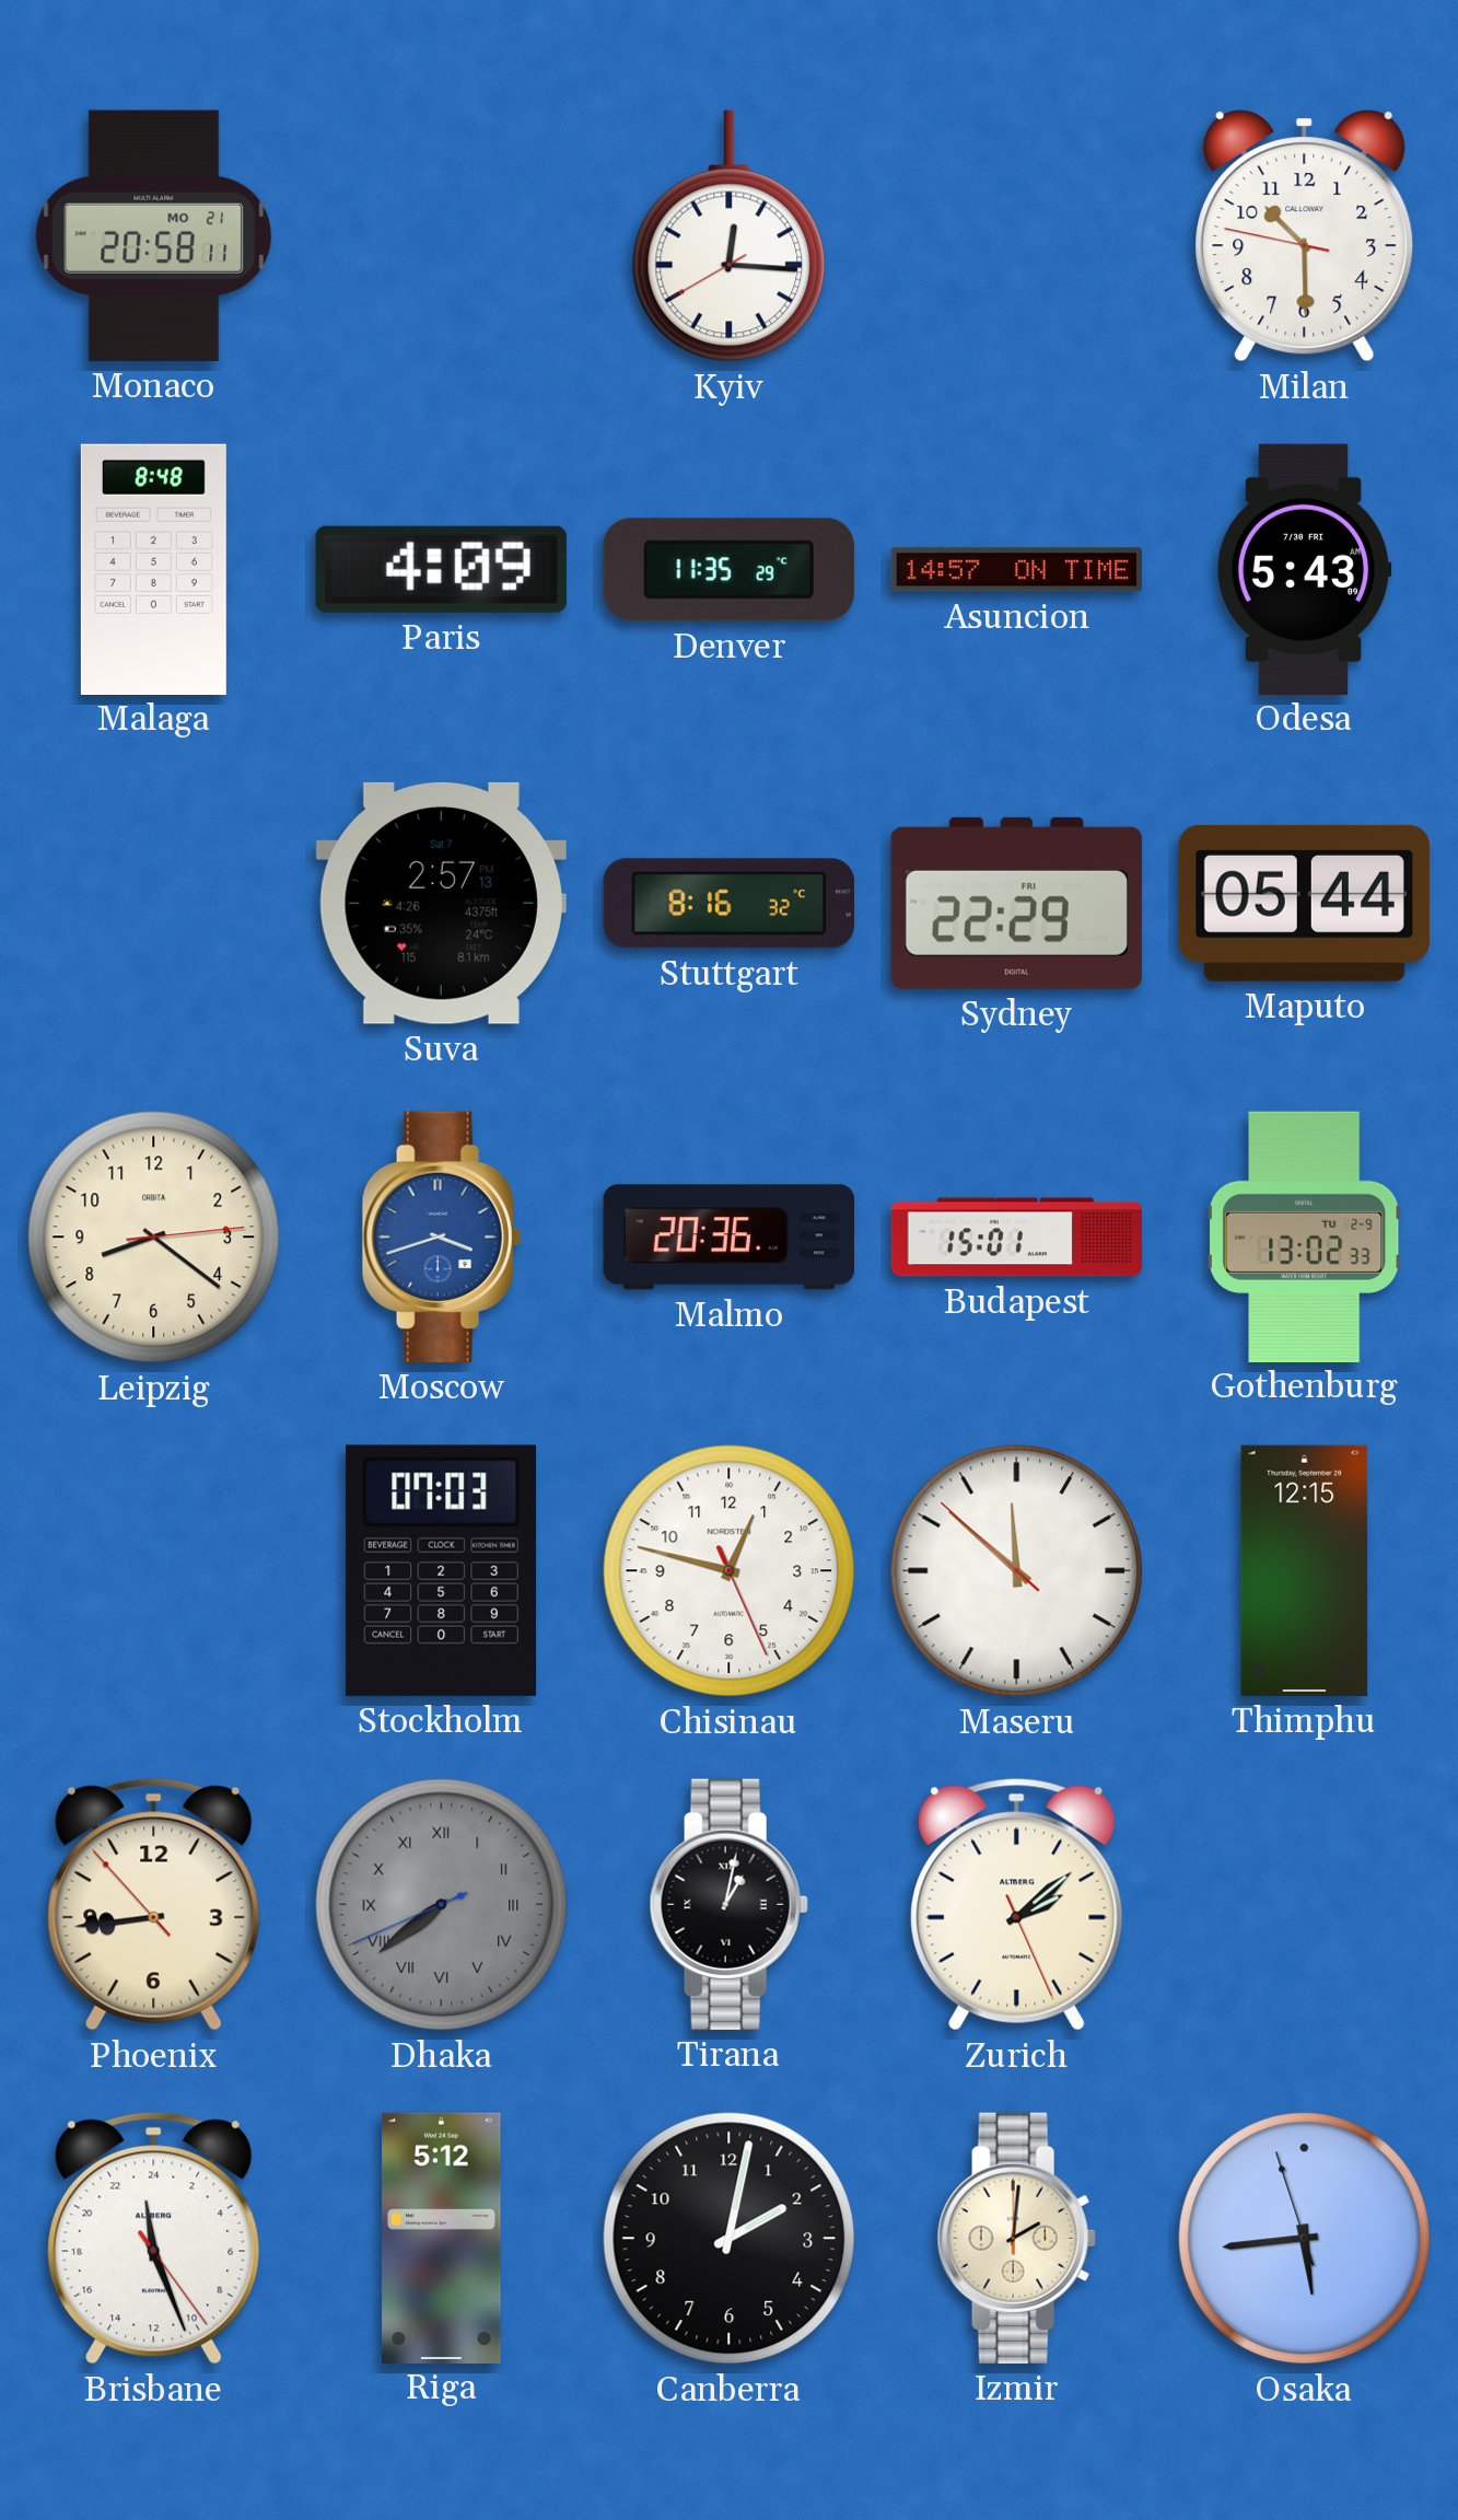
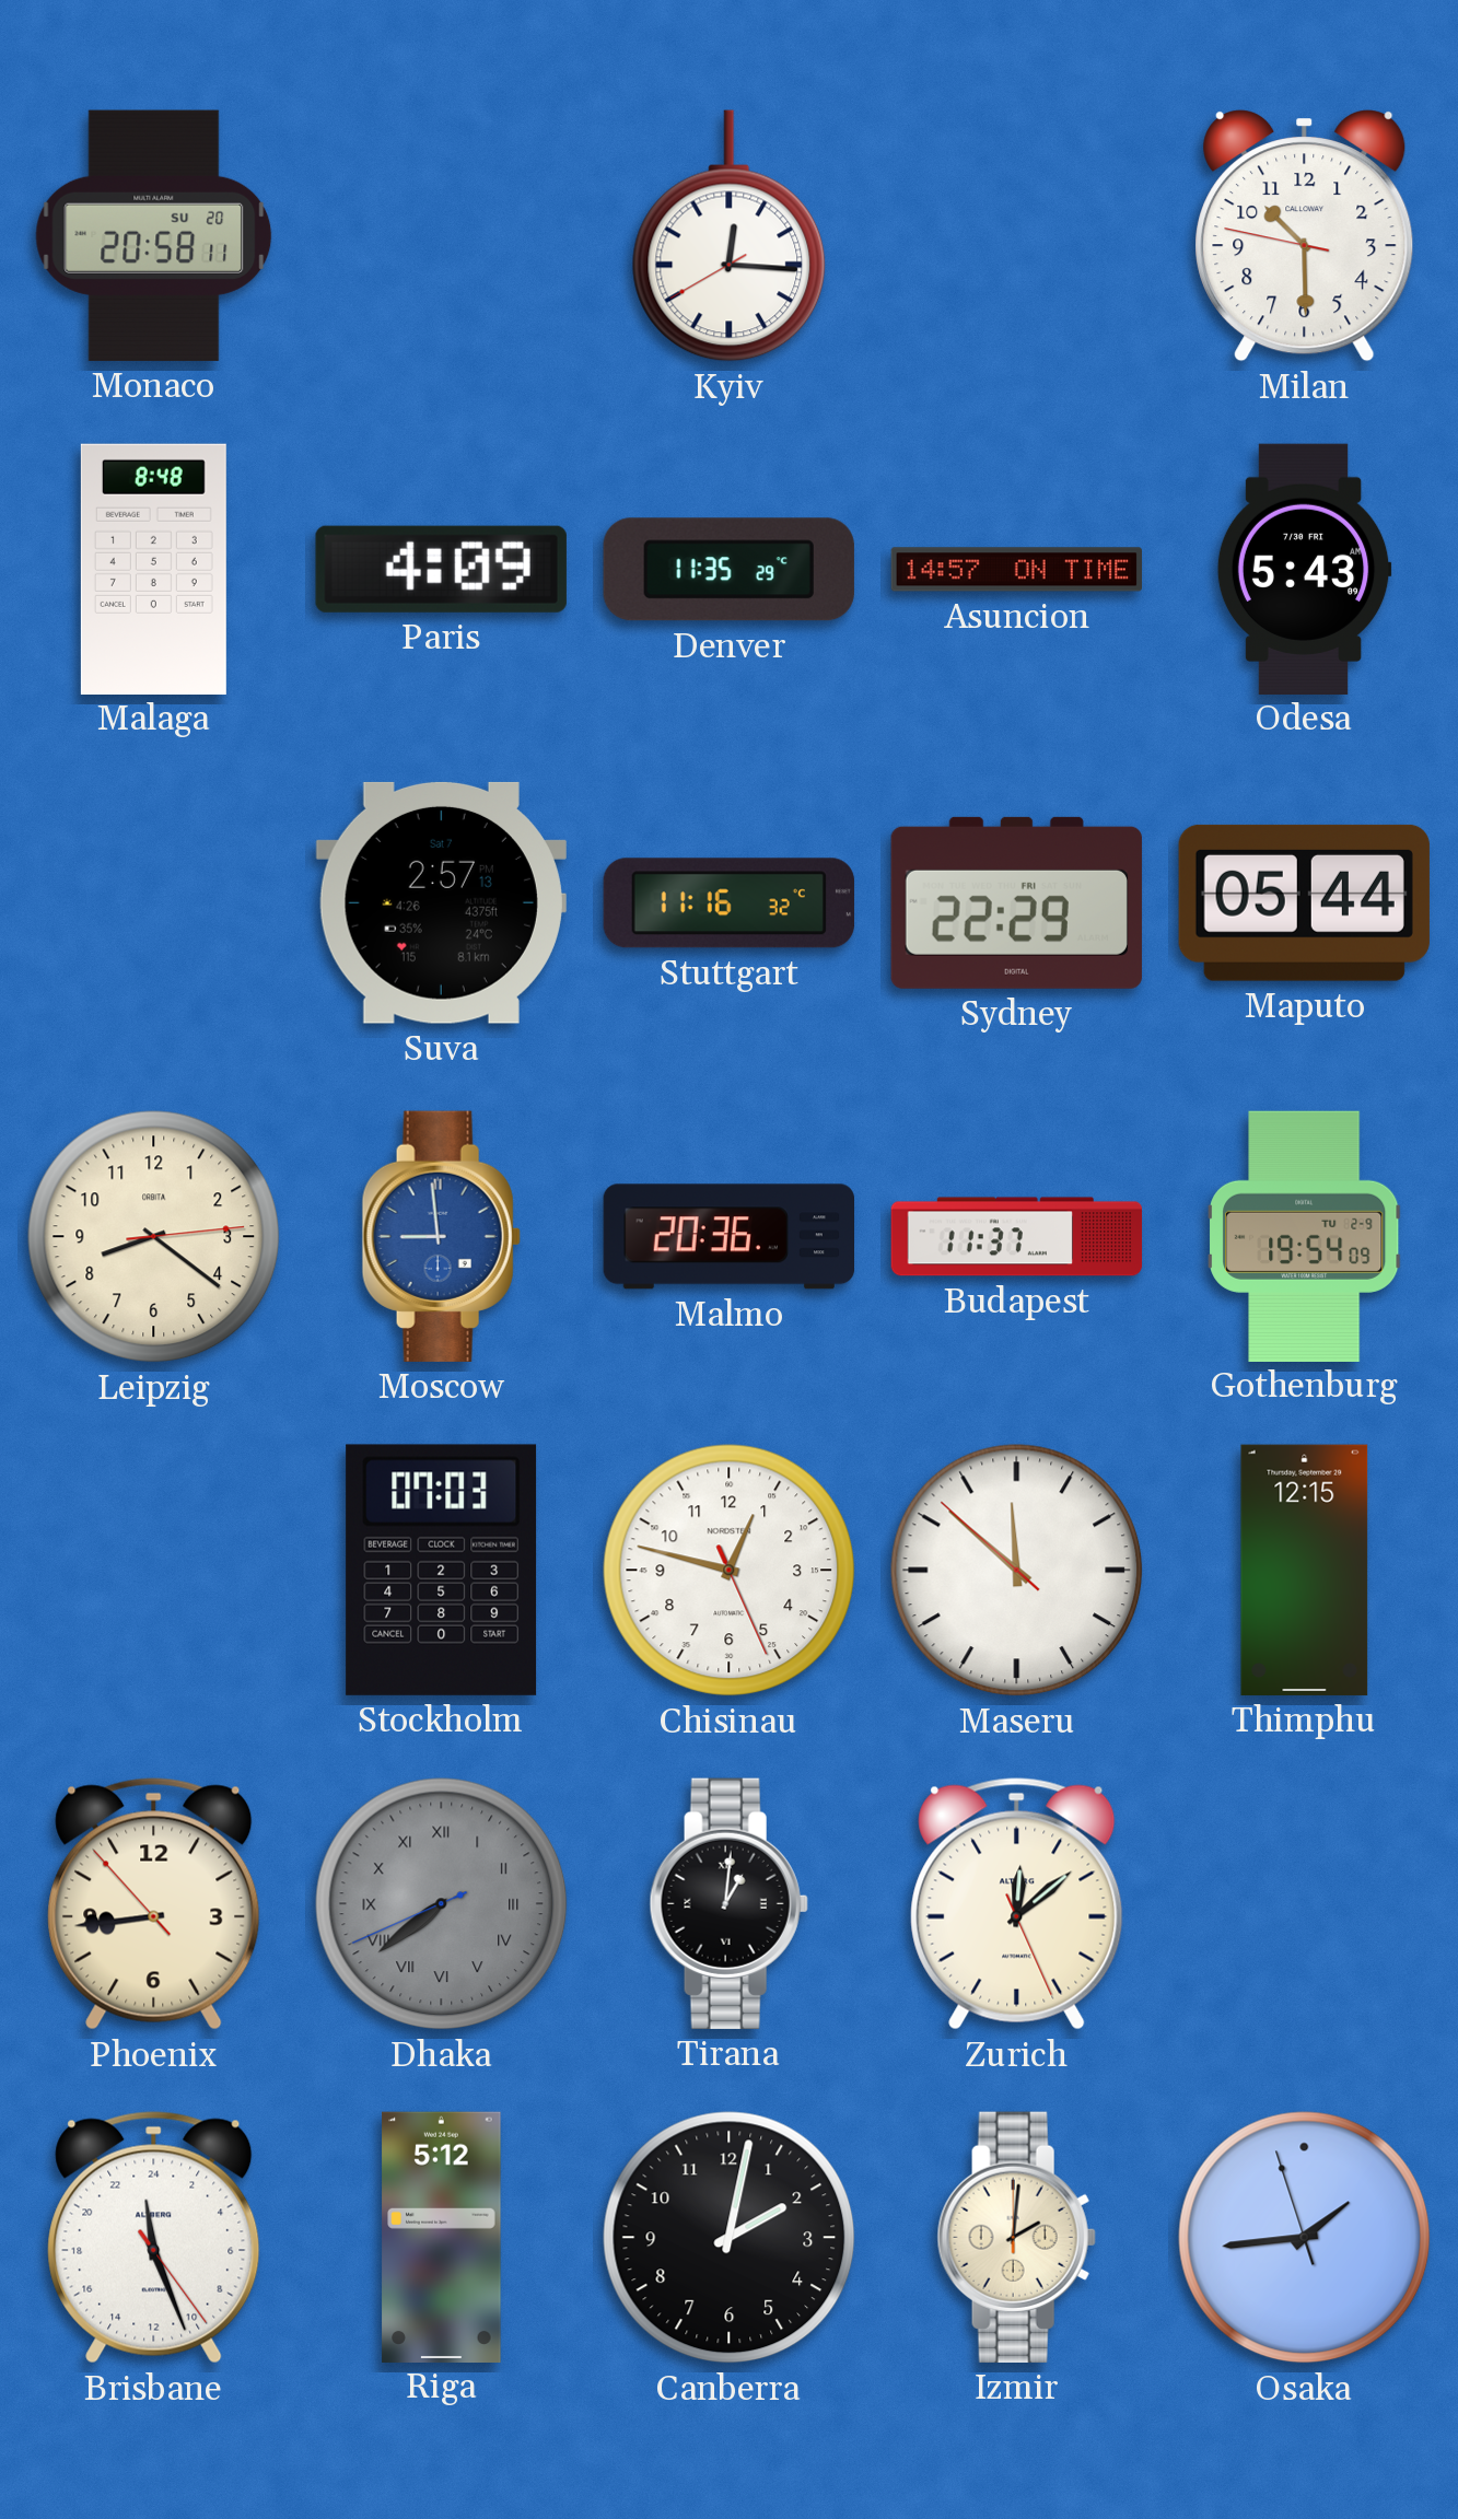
Monaco date: MO 21 -> SU 20
Stuttgart: 8:16 -> 11:16
Moscow: 3:42 -> 8:59
Budapest: 15:01 -> 11:37
Gothenburg: 13:02 -> 19:54
Tirana: 1:02 -> 1:01
Zurich: 2:08 -> 12:08
Osaka: 5:43 -> 1:43
